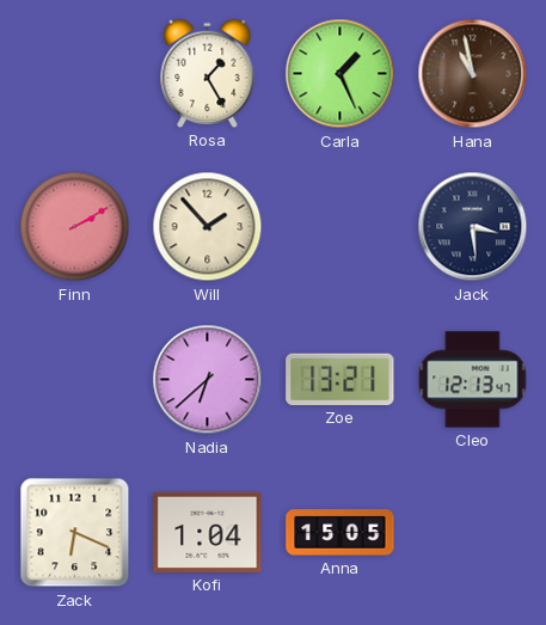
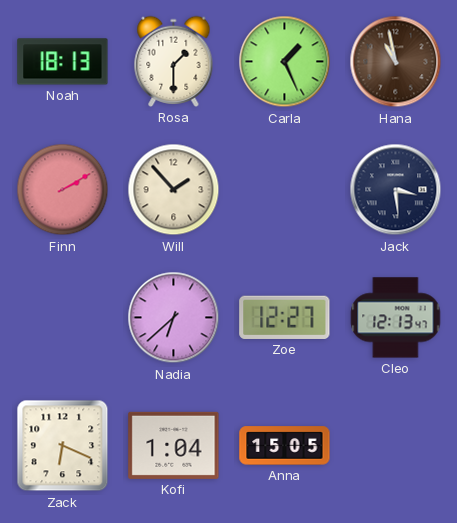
Noah: none -> 18:13
Rosa: 1:25 -> 1:30
Zoe: 13:21 -> 12:27
